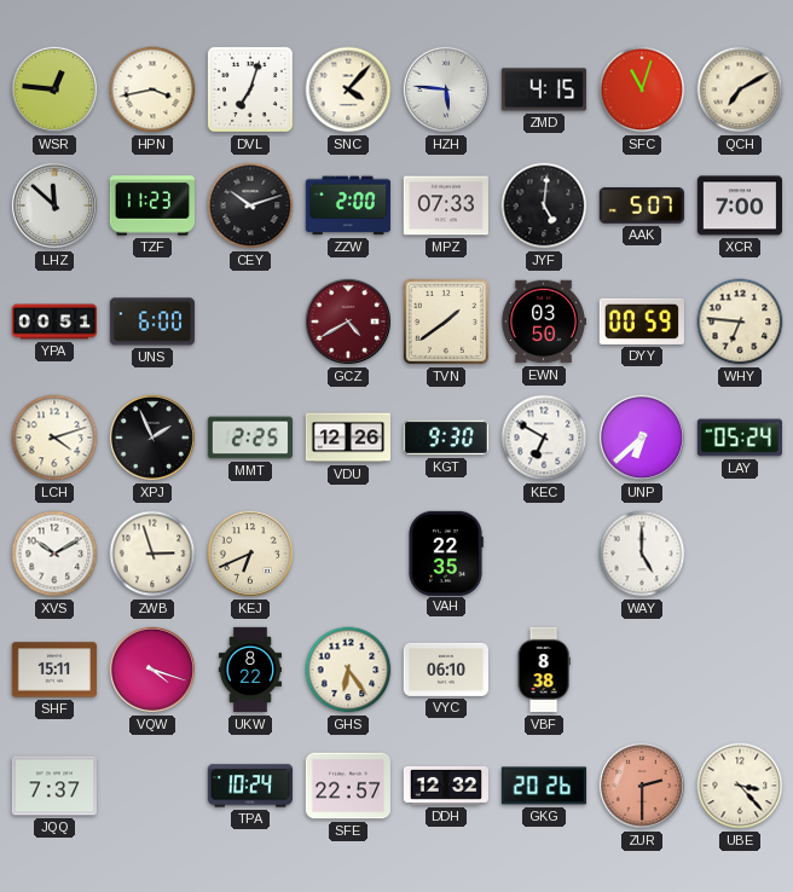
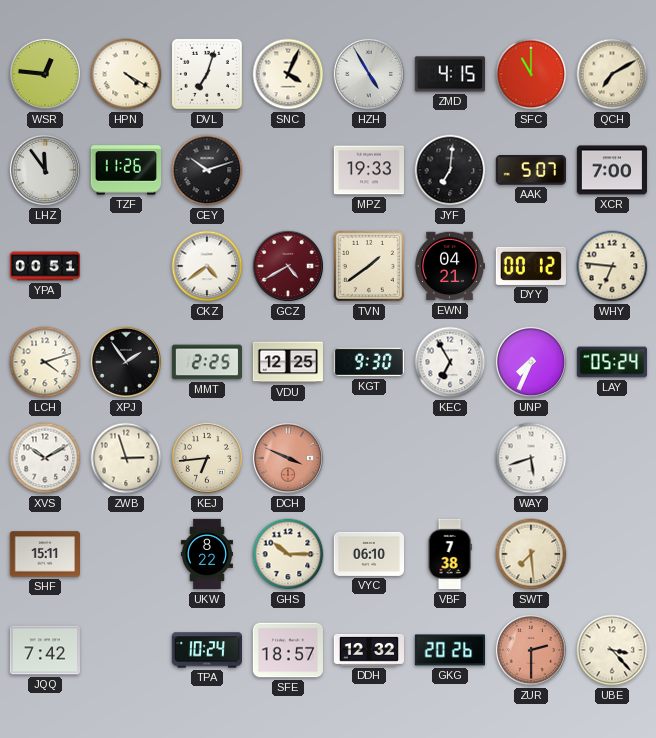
HPN: 3:43 -> 4:20
SNC: 4:07 -> 4:04
HZH: 5:46 -> 4:55
SFC: 11:03 -> 11:00
LHZ: 11:52 -> 11:54
TZF: 11:23 -> 11:26
ZZW: 2:00 -> none
MPZ: 07:33 -> 19:33
JYF: 5:01 -> 7:01
UNS: 6:00 -> none
CKZ: none -> 4:39
EWN: 03:50 -> 04:21
DYY: 00:59 -> 00:12
XPJ: 1:56 -> 1:54
VDU: 12:26 -> 12:25
KEC: 6:50 -> 6:55
UNP: 6:38 -> 7:34
KEJ: 6:41 -> 6:44
DCH: none -> 3:49
VAH: 22:35 -> none
WAY: 5:00 -> 5:42
VQW: 4:18 -> none
GHS: 6:24 -> 10:15
VBF: 8:38 -> 7:38
SWT: none -> 7:29
JQQ: 7:37 -> 7:42
SFE: 22:57 -> 18:57
